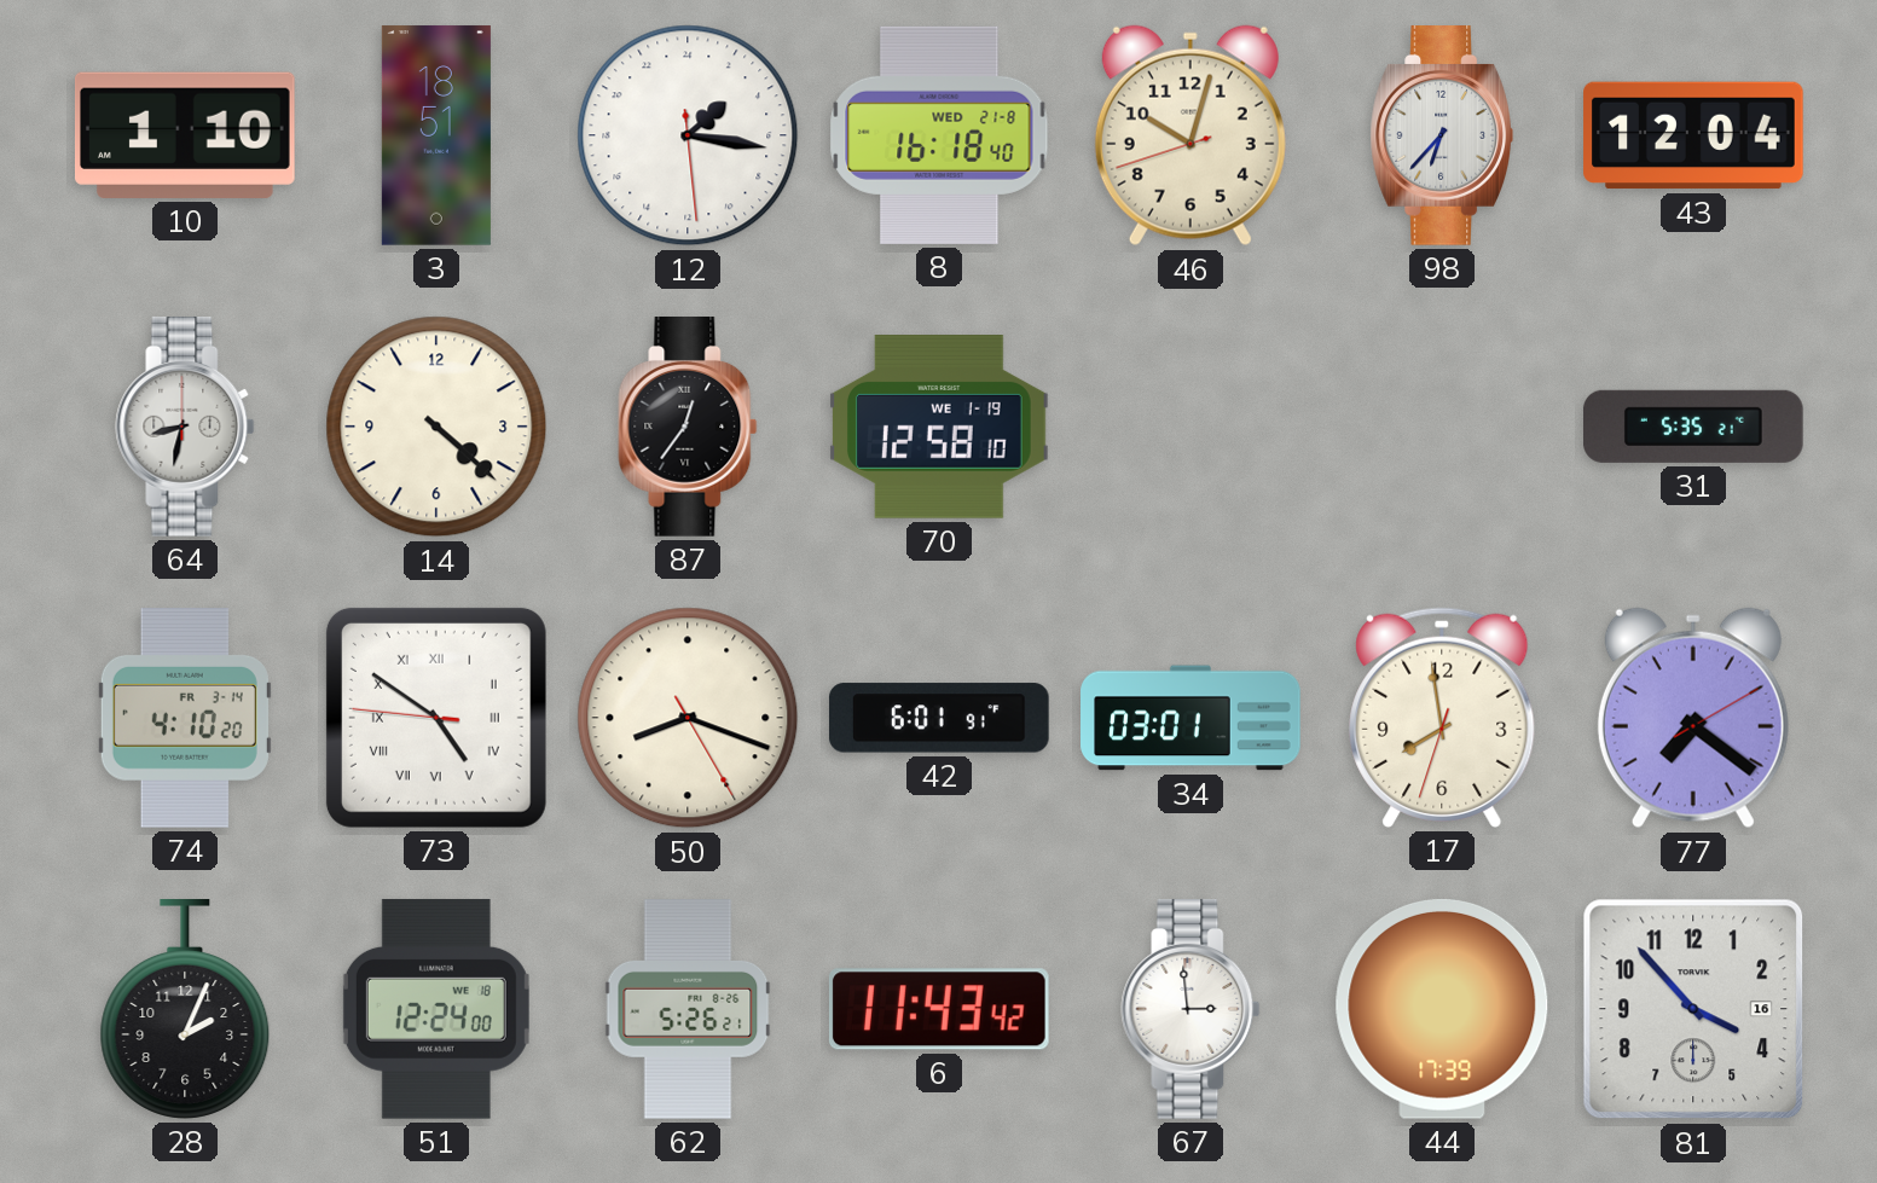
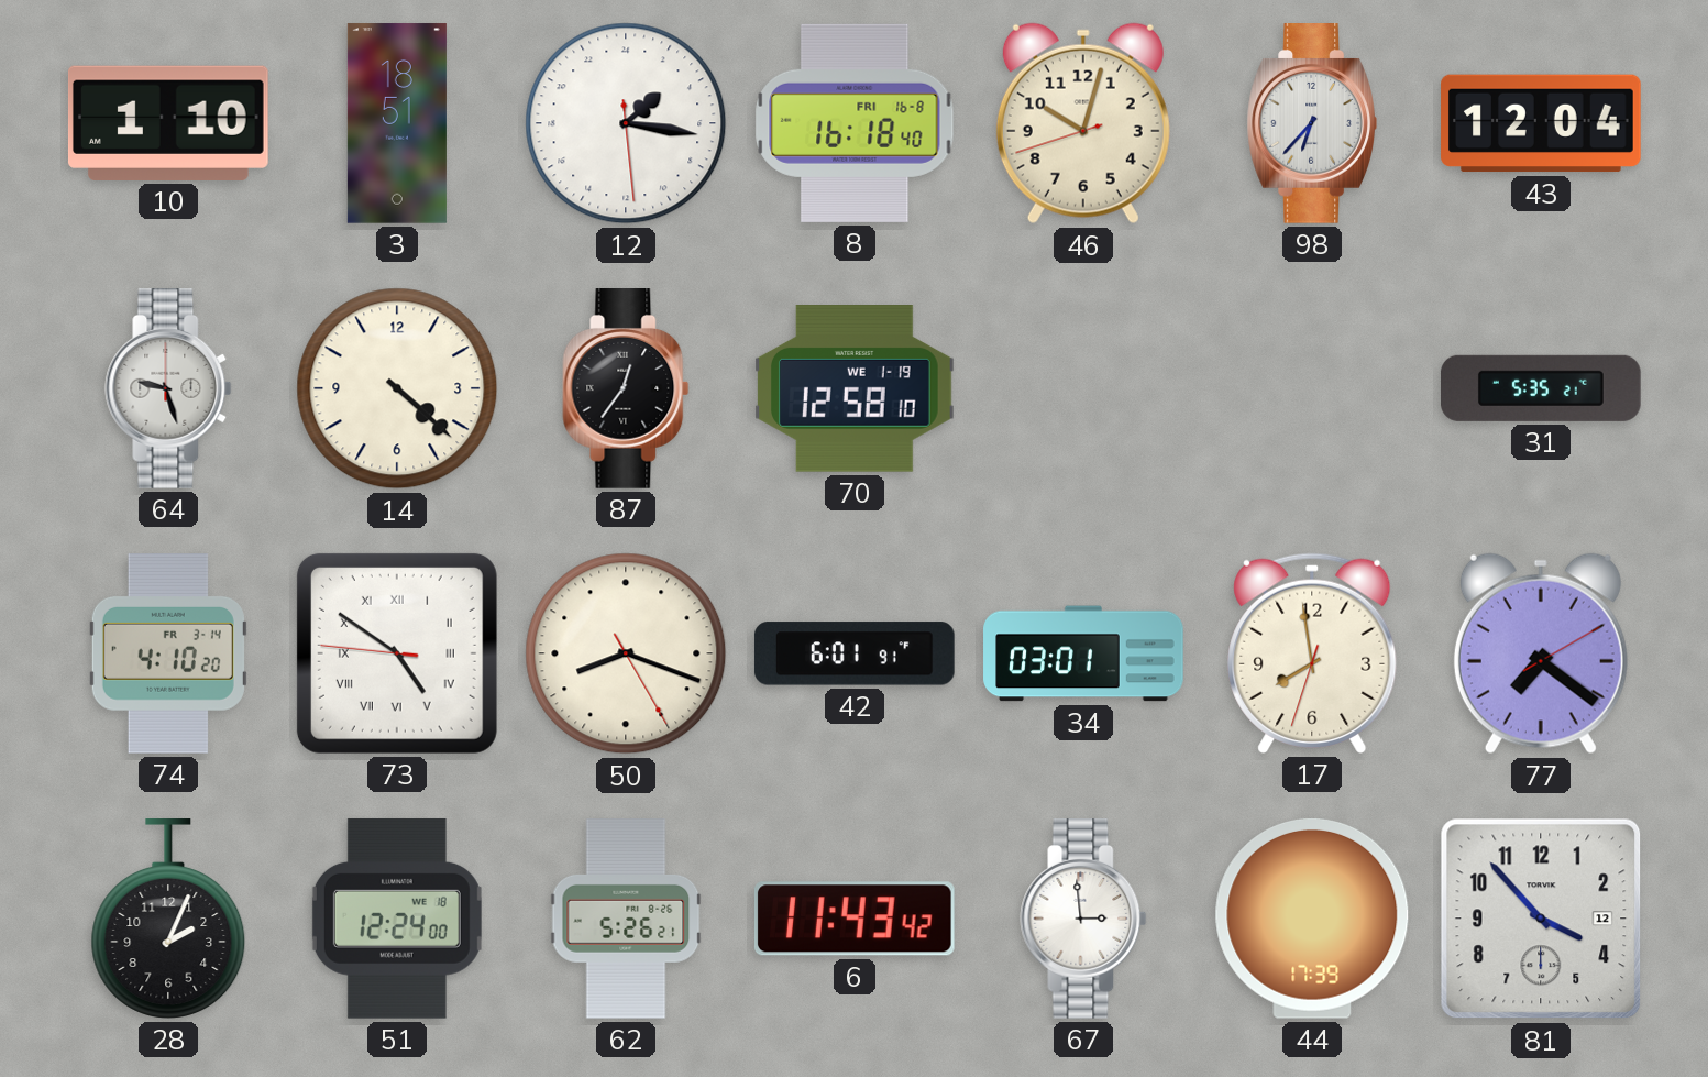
8 date: WED 21-8 -> FRI 16-8
64: 8:32 -> 9:27
81 date: 16 -> 12
